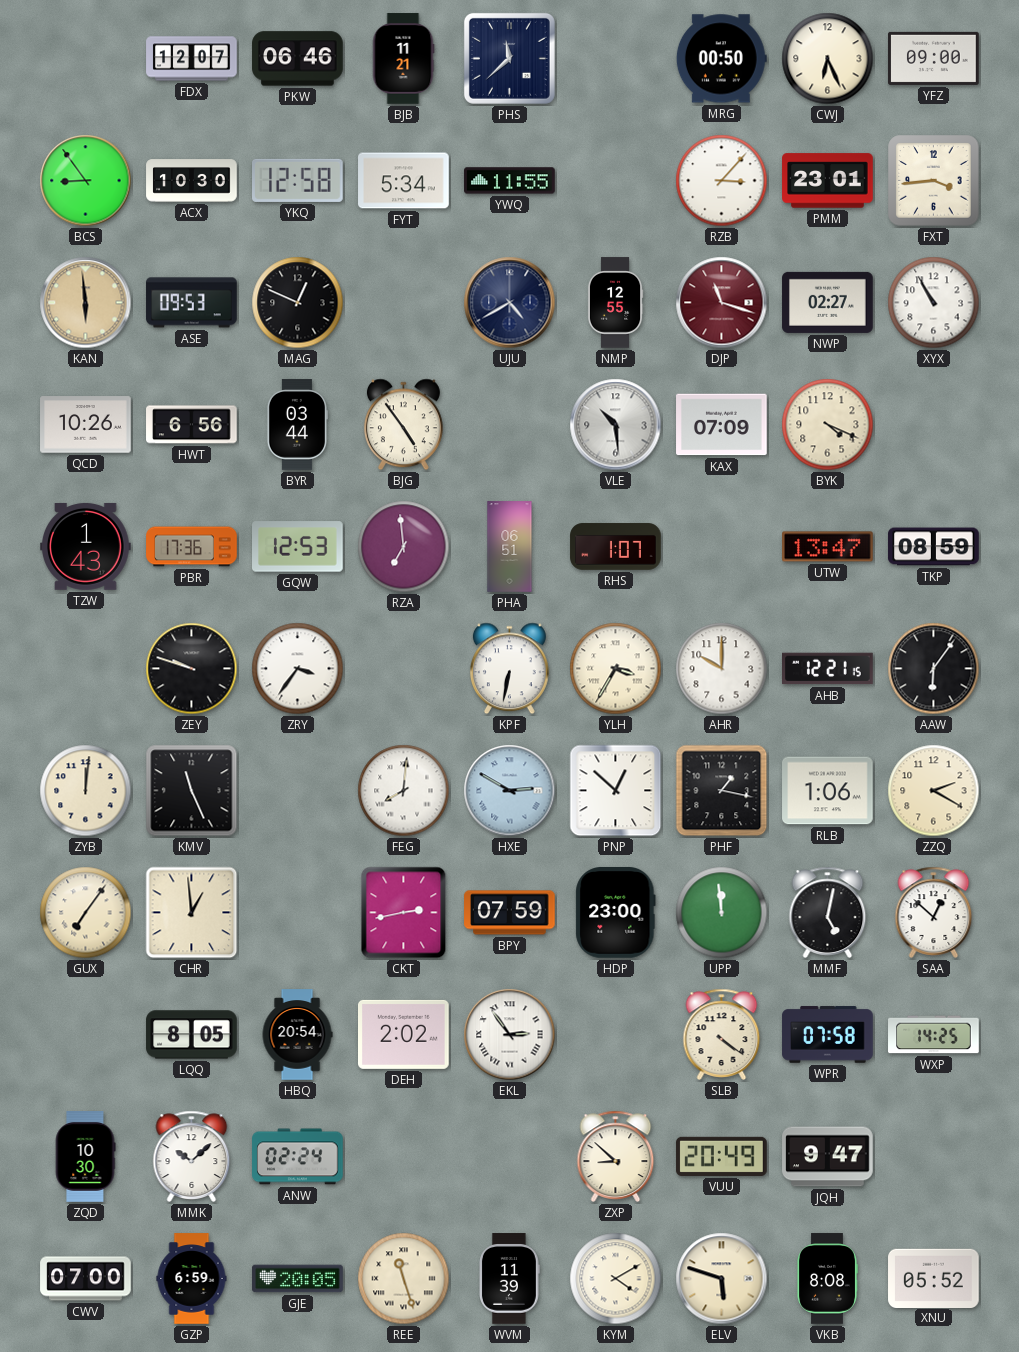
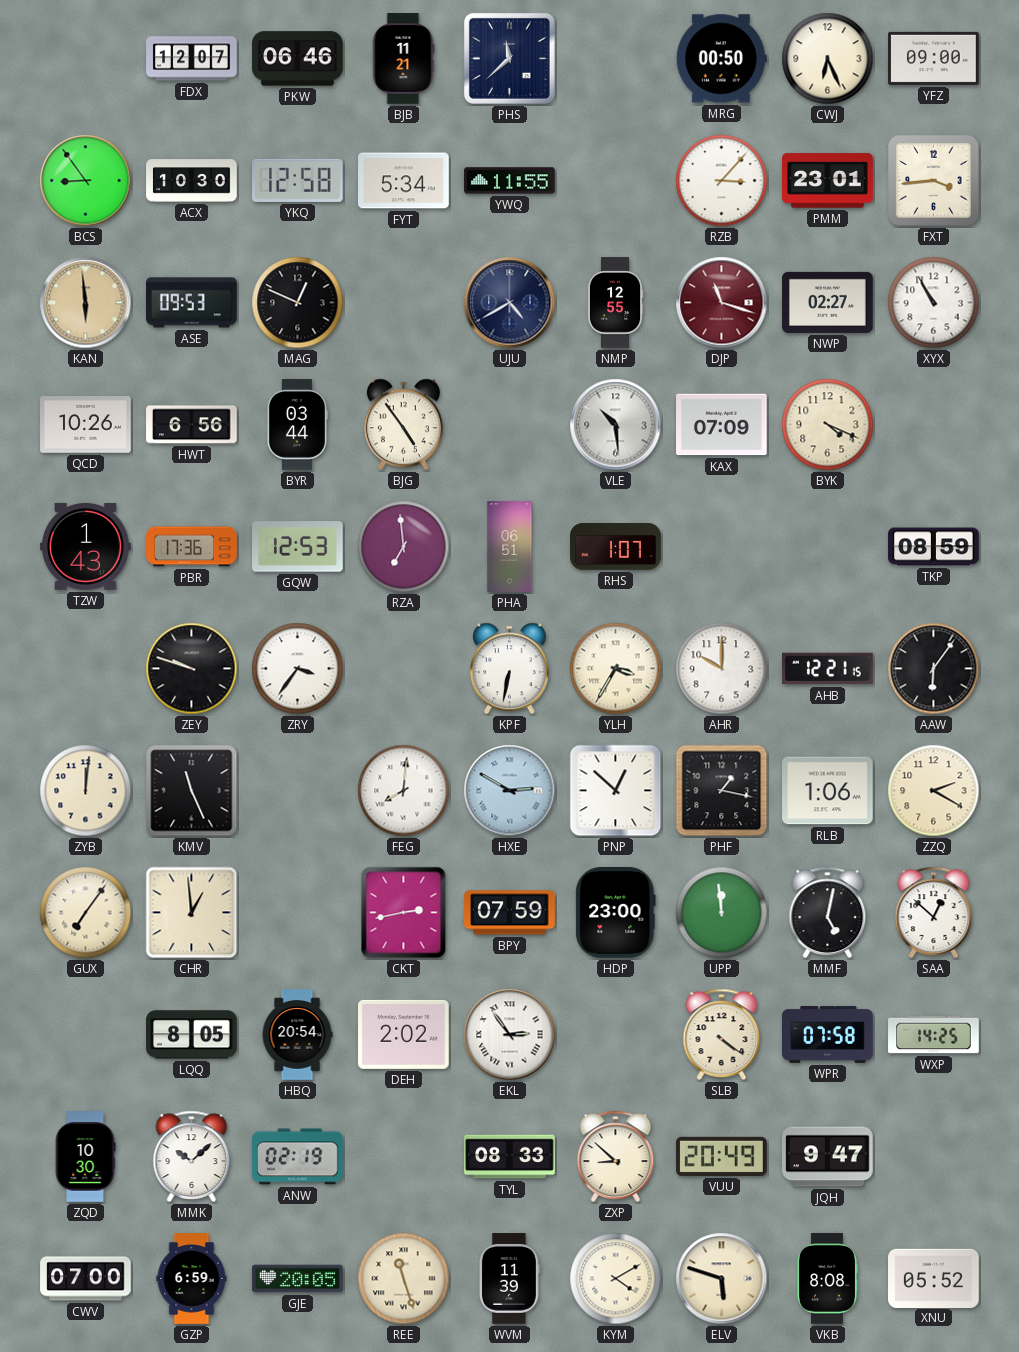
UTW: 13:47 -> none
ANW: 02:24 -> 02:19
TYL: none -> 08:33
